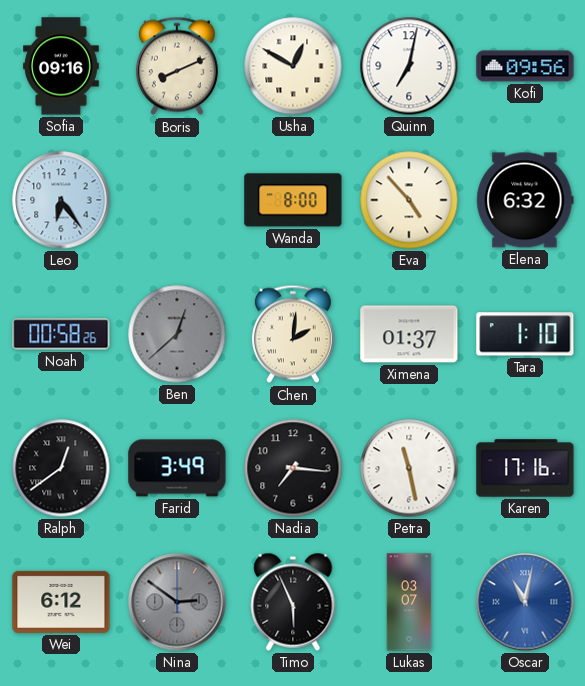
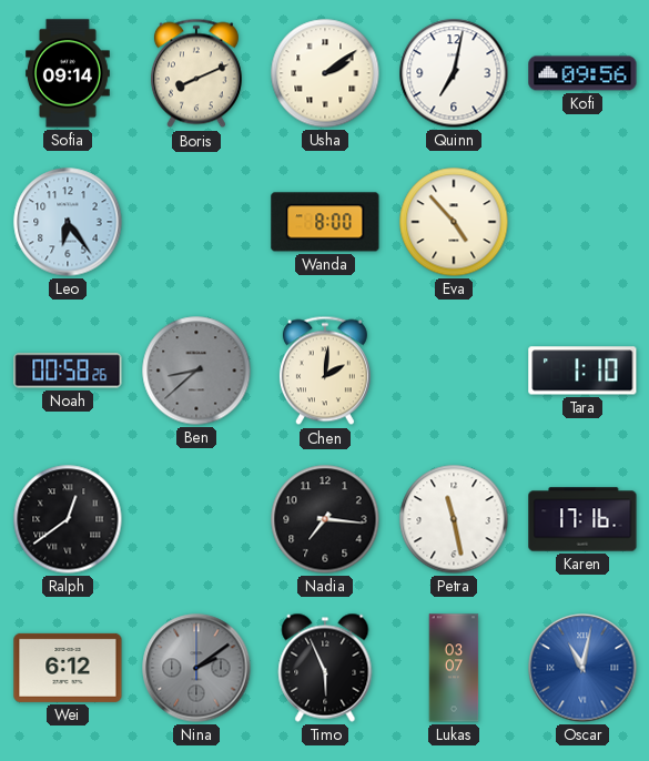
Sofia: 09:16 -> 09:14
Usha: 12:50 -> 2:09
Elena: 6:32 -> none
Ben: 12:38 -> 8:38
Ximena: 01:37 -> none
Farid: 3:49 -> none
Nina: 2:51 -> 2:09
